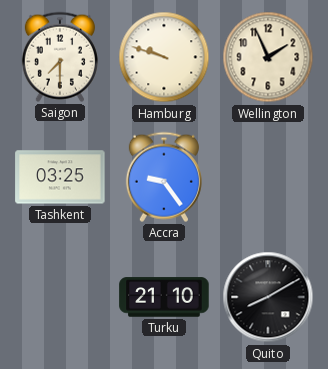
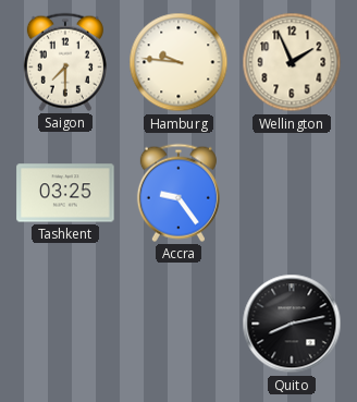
Hamburg: 9:48 -> 9:46
Turku: 21:10 -> none
Quito: 8:10 -> 8:13
